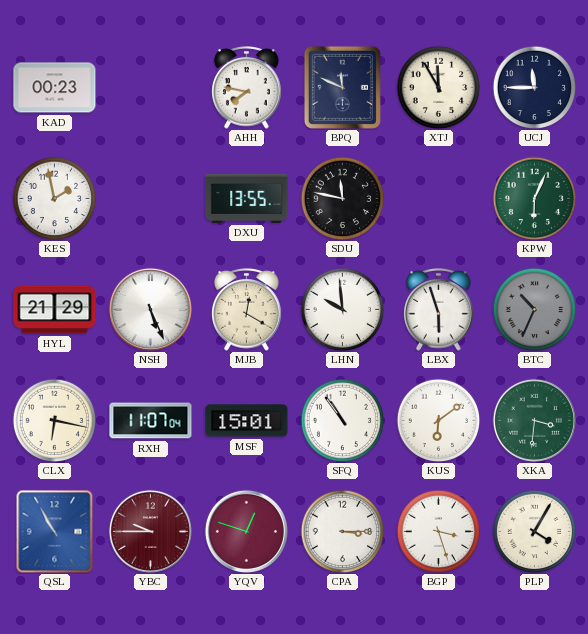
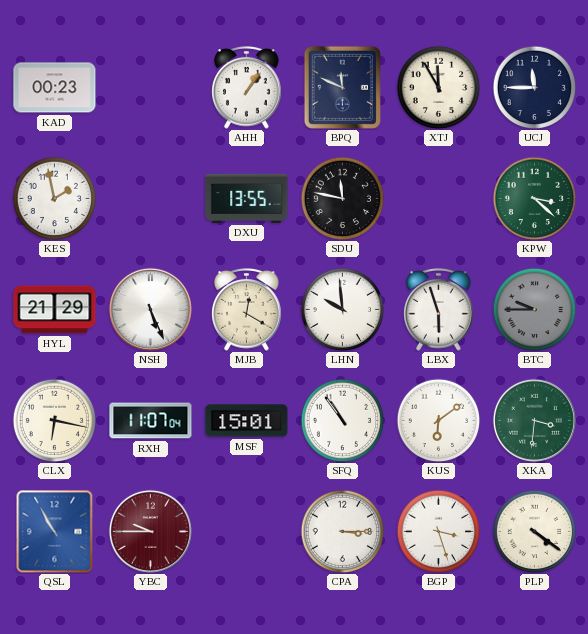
AHH: 7:47 -> 1:06
KPW: 6:04 -> 3:22
BTC: 10:34 -> 9:45
YQV: 12:48 -> none
PLP: 4:05 -> 4:21
